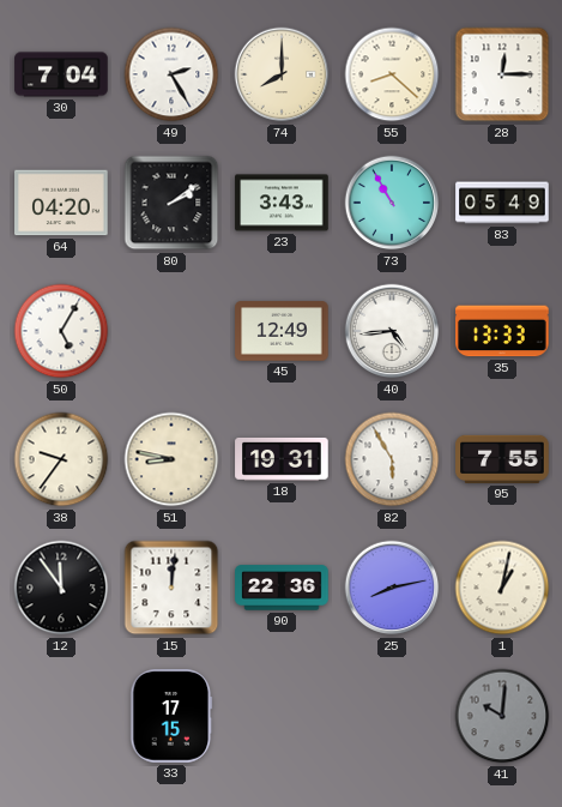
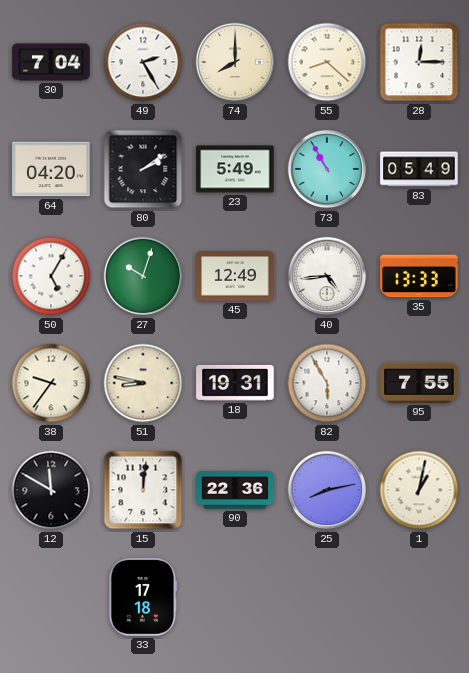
23: 3:43 -> 5:49
27: none -> 10:03
12: 11:54 -> 11:50
33: 17:15 -> 17:18
41: 10:01 -> none
